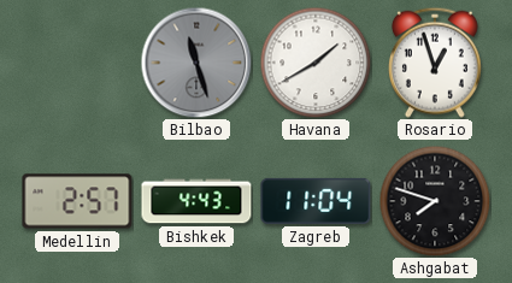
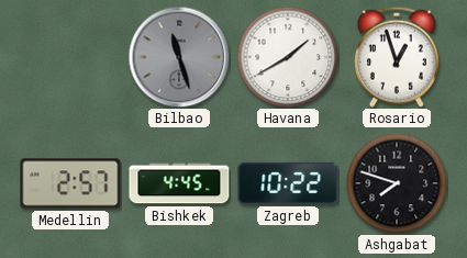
Bishkek: 4:43 -> 4:45
Zagreb: 11:04 -> 10:22
